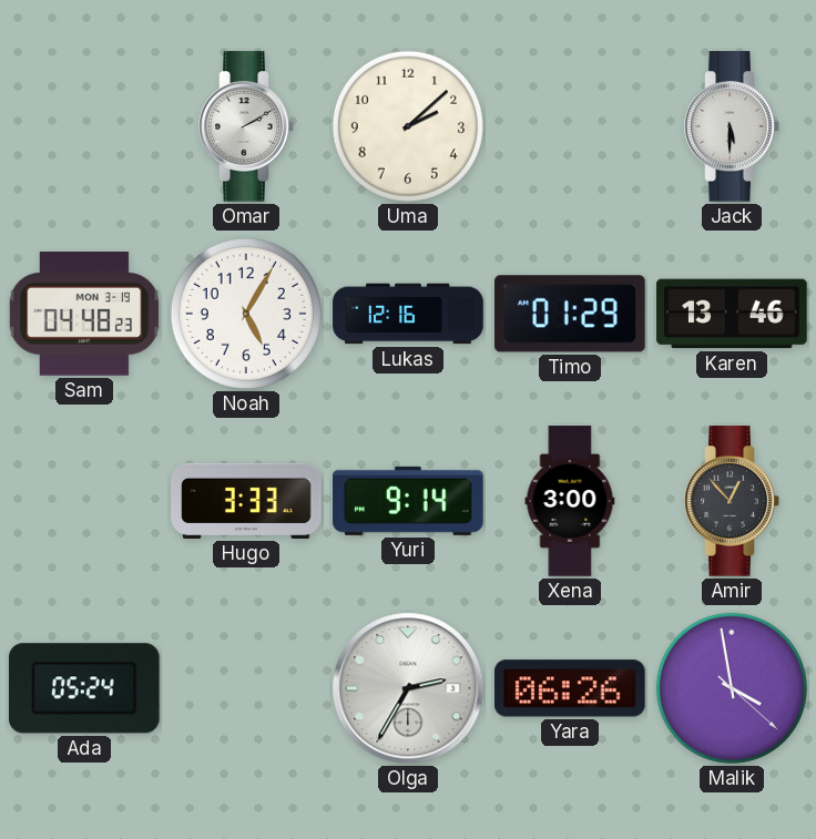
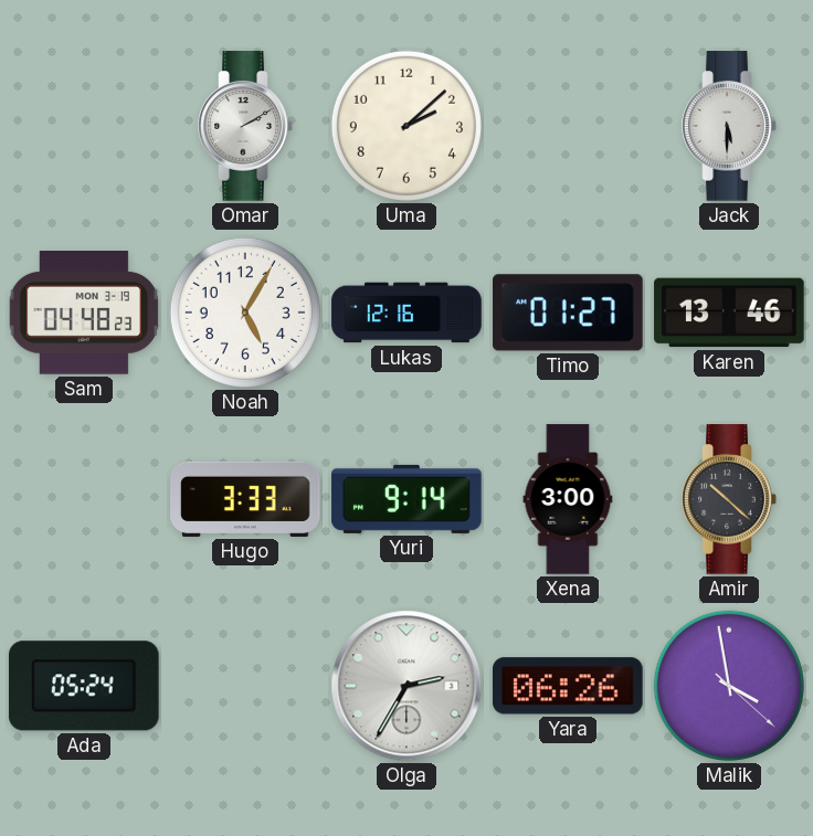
Timo: 01:29 -> 01:27
Amir: 12:53 -> 10:22
